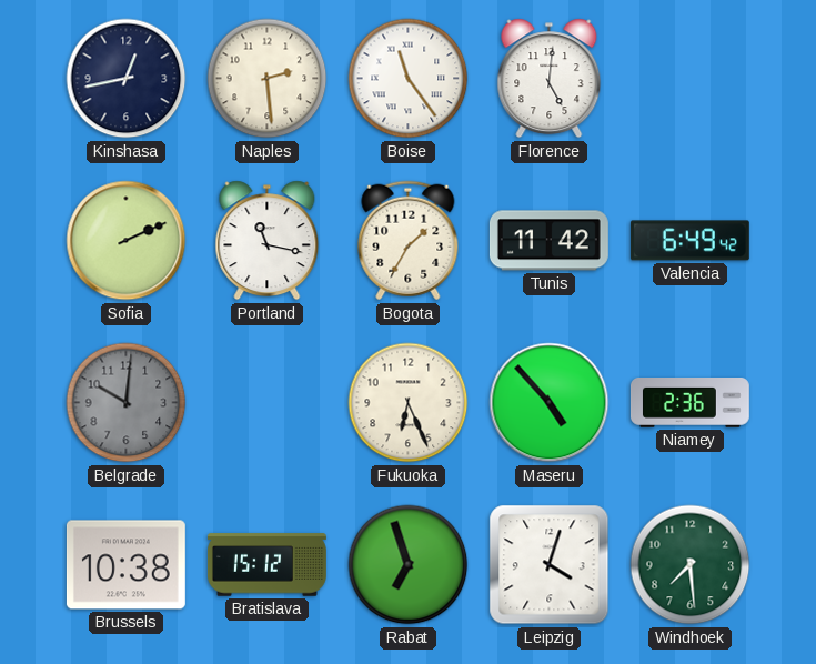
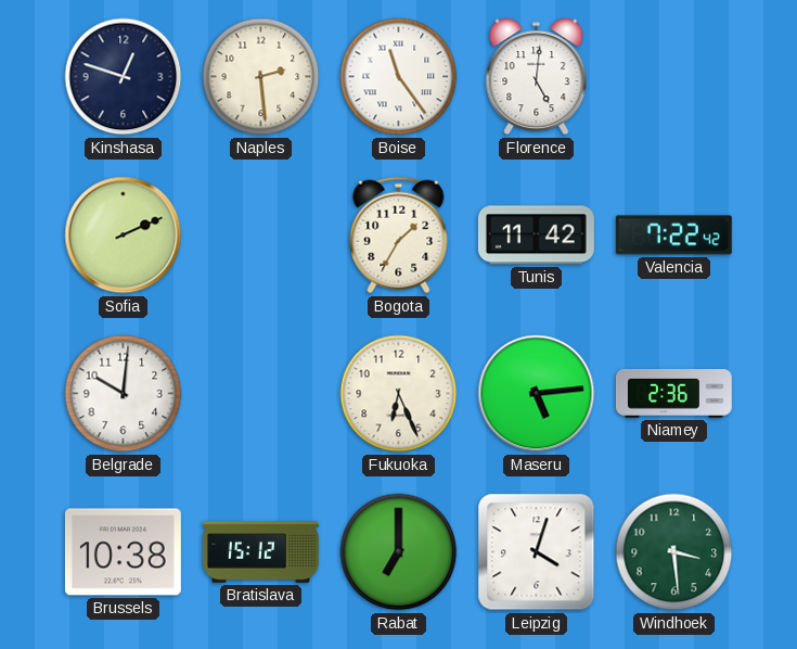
Kinshasa: 12:43 -> 12:48
Portland: 11:17 -> none
Valencia: 6:49 -> 7:22
Belgrade dial: grey -> white
Maseru: 4:53 -> 5:14
Rabat: 6:57 -> 7:00
Windhoek: 7:29 -> 3:29
